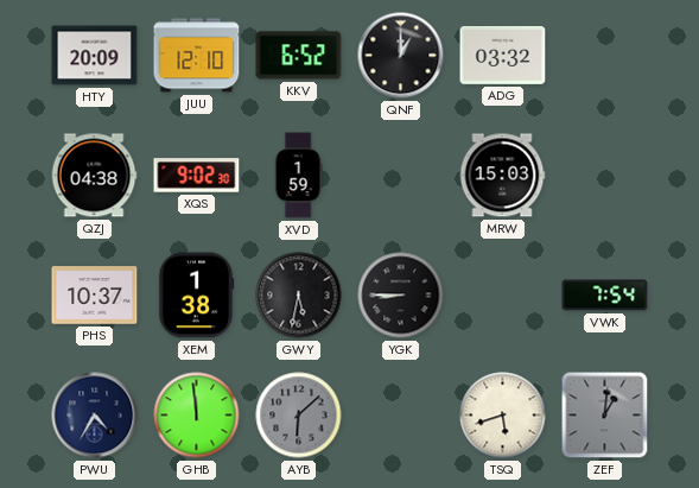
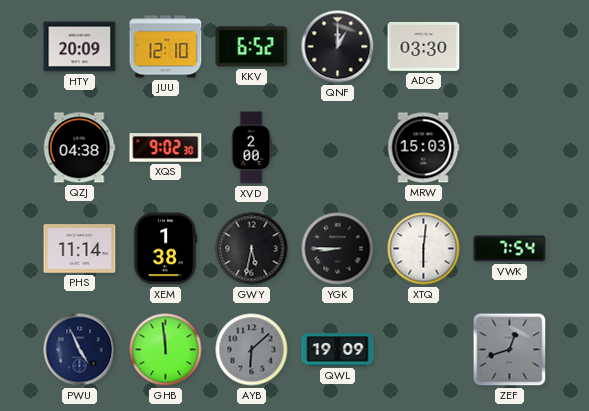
ADG: 03:32 -> 03:30
XVD: 1:59 -> 2:00
PHS: 10:37 -> 11:14
XTQ: none -> 6:01
PWU: 4:35 -> 4:56
QWL: none -> 19:09
TSQ: 5:42 -> none
ZEF: 1:01 -> 12:42
